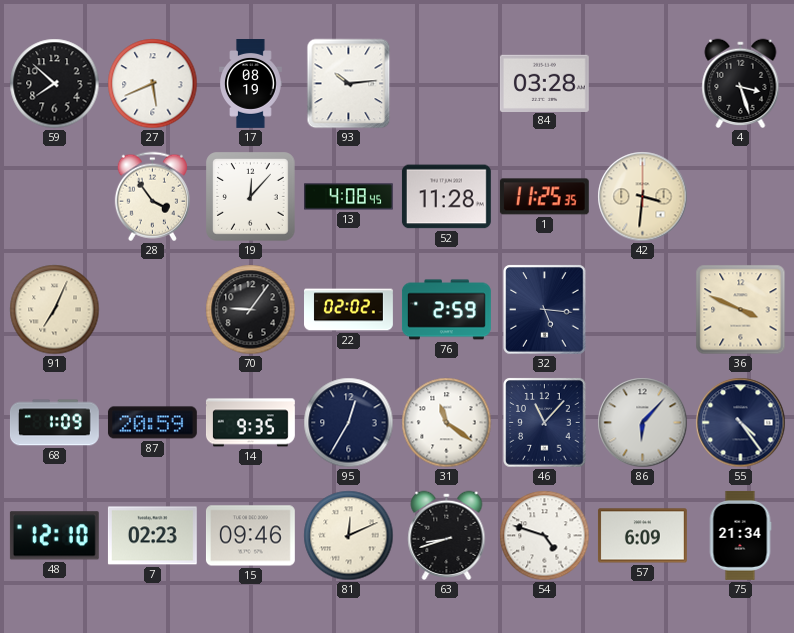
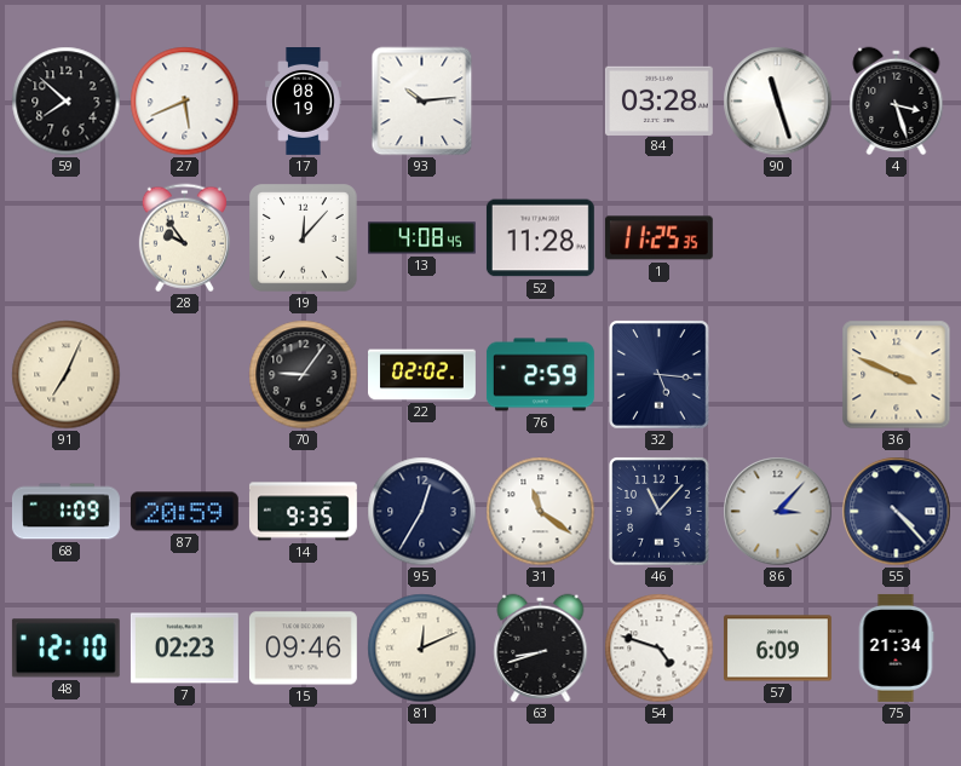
90: none -> 11:27
28: 3:54 -> 9:54
42: 3:31 -> none
86: 6:07 -> 3:07
55: 4:24 -> 4:23
